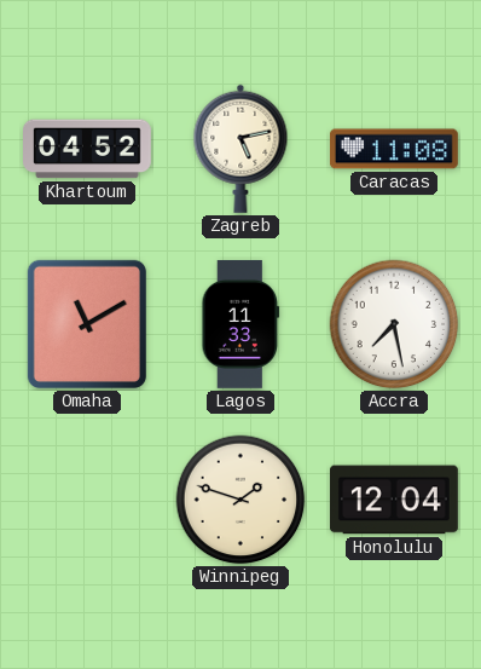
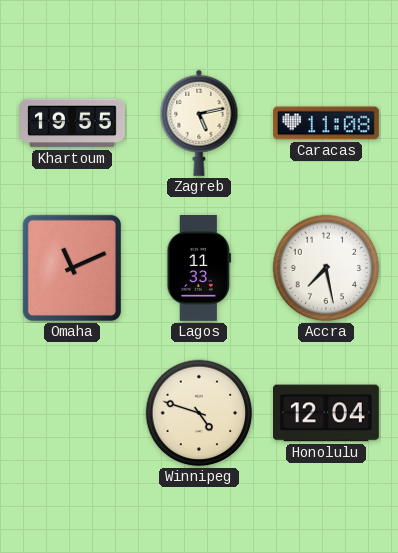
Khartoum: 04:52 -> 19:55
Omaha: 11:10 -> 11:11
Winnipeg: 1:48 -> 4:48
